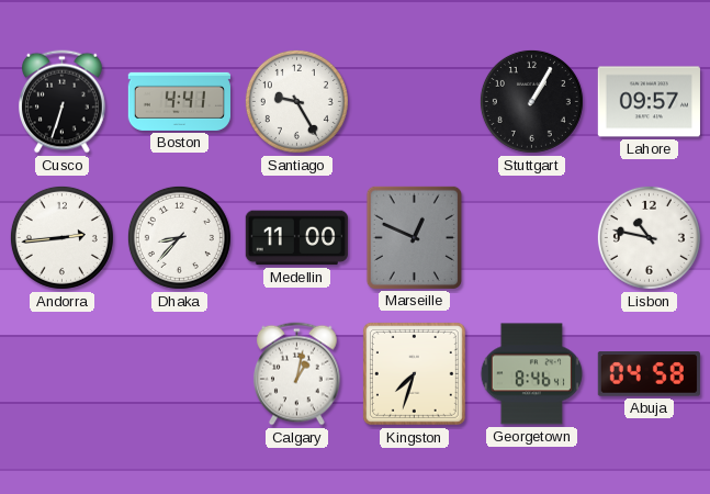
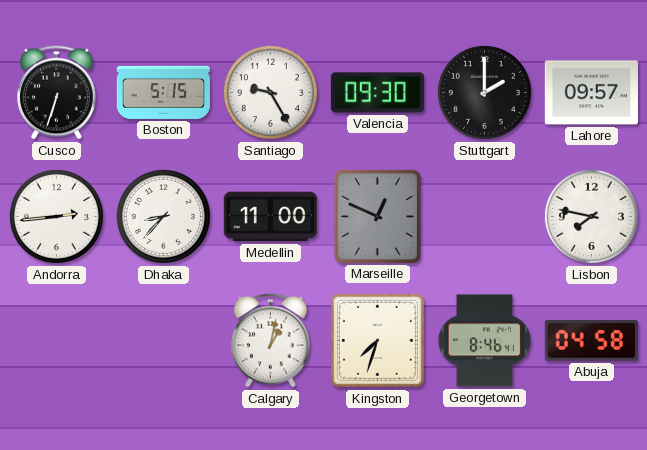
Boston: 4:41 -> 5:15
Valencia: none -> 09:30
Stuttgart: 1:05 -> 2:00
Lisbon: 10:47 -> 7:47
